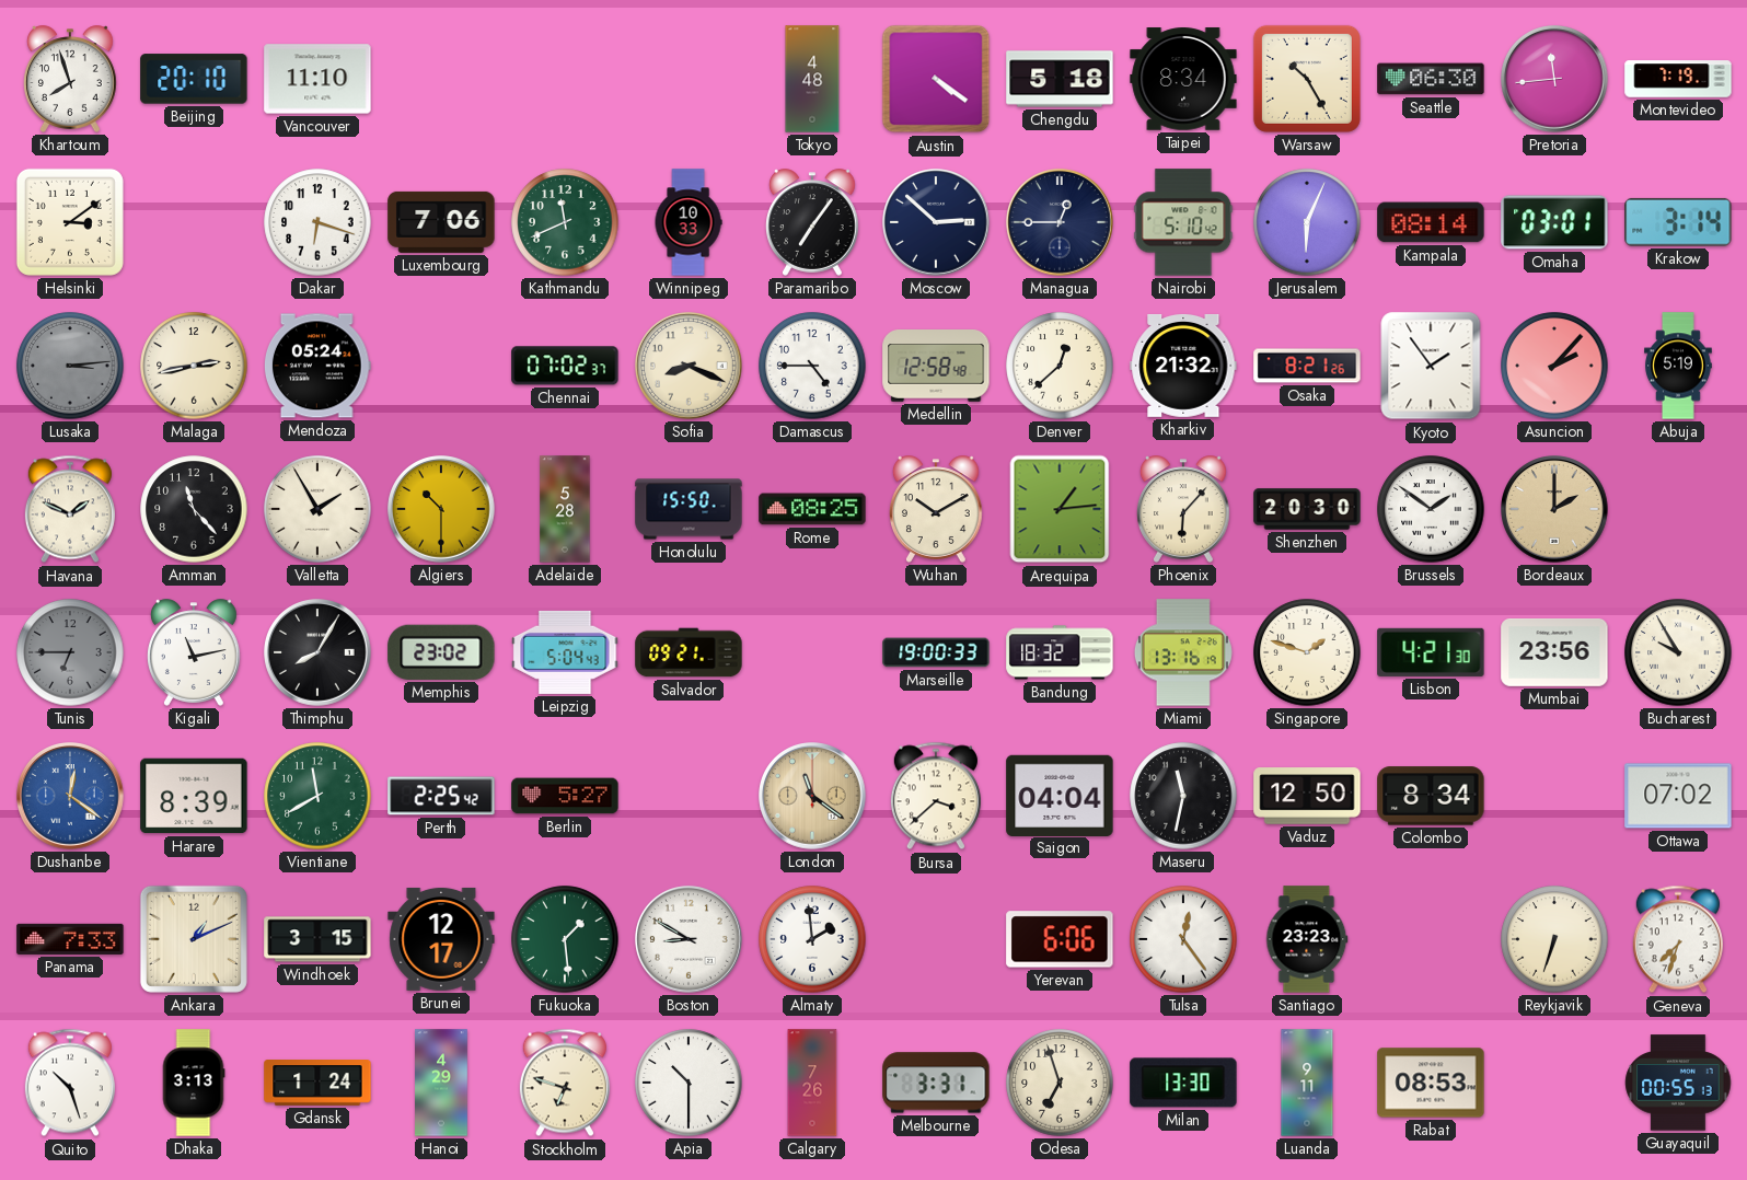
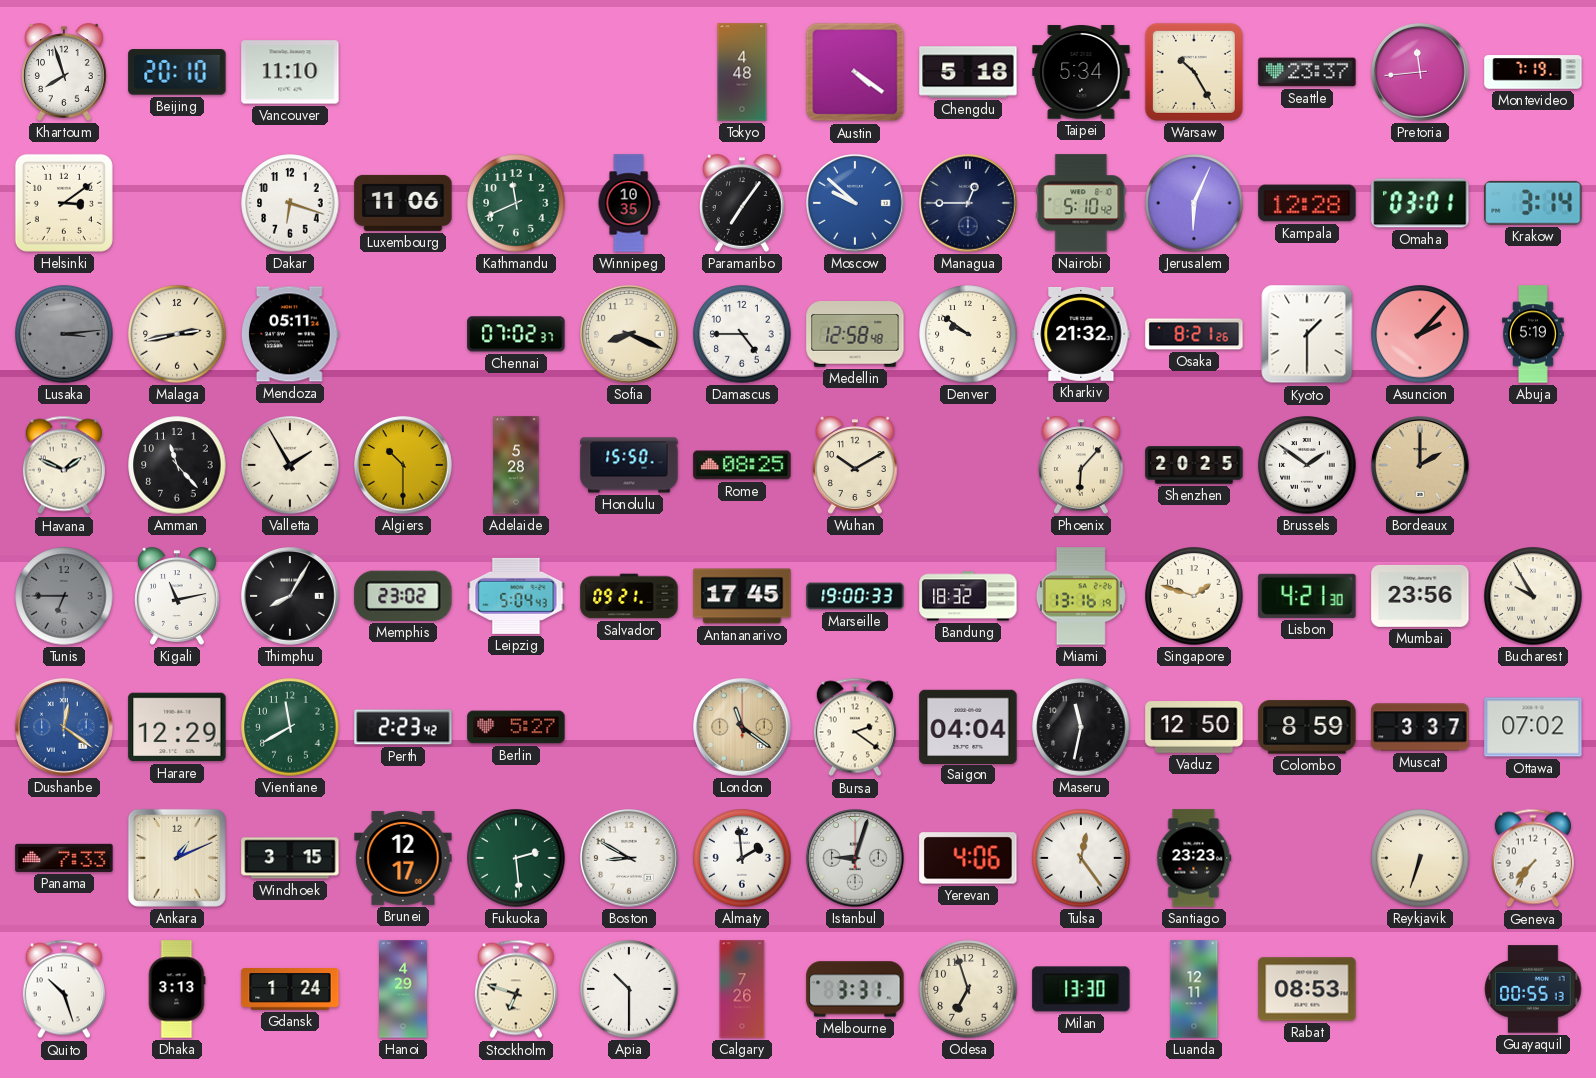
Taipei: 8:34 -> 5:34
Seattle: 06:30 -> 23:37
Luxembourg: 7:06 -> 11:06
Winnipeg: 10:33 -> 10:35
Moscow: 2:52 -> 9:52
Moscow dial: navy -> blue
Kampala: 08:14 -> 12:28
Mendoza: 05:24 -> 05:11
Denver: 12:38 -> 9:51
Kyoto: 1:54 -> 1:30
Arequipa: 1:14 -> none
Shenzhen: 20:30 -> 20:25
Antananarivo: none -> 17:45
Harare: 8:39 -> 12:29
Perth: 2:25 -> 2:23
Bursa: 3:38 -> 2:21
Colombo: 8:34 -> 8:59
Muscat: none -> 3:37
Fukuoka: 1:29 -> 2:29
Istanbul: none -> 9:03
Yerevan: 6:06 -> 4:06
Geneva: 7:33 -> 7:36
Luanda: 9:11 -> 12:11
